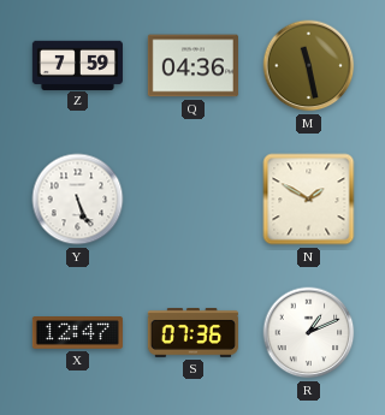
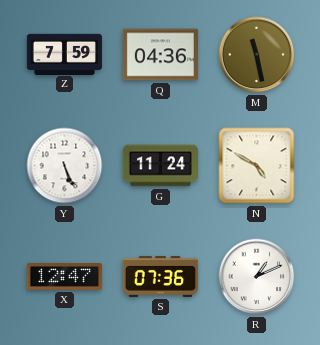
G: none -> 11:24
N: 1:50 -> 4:50
